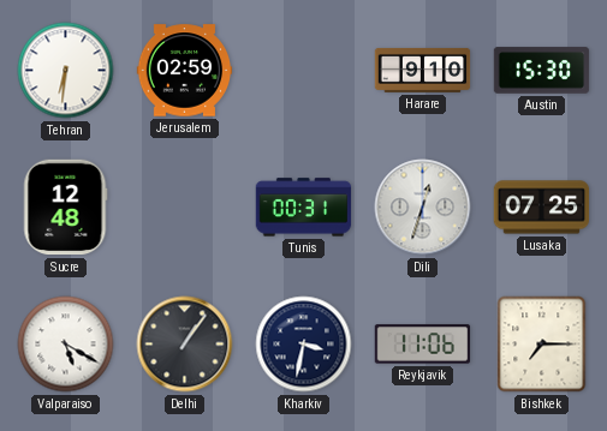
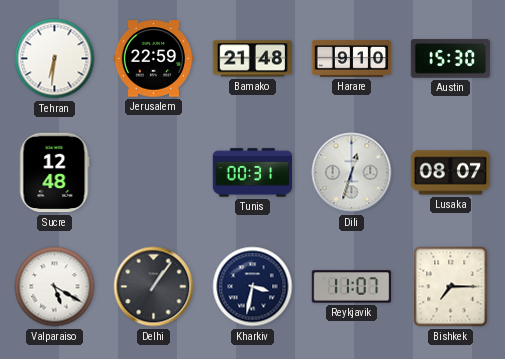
Jerusalem: 02:59 -> 22:59
Bamako: none -> 21:48
Lusaka: 07:25 -> 08:07
Reykjavik: 11:06 -> 11:07
